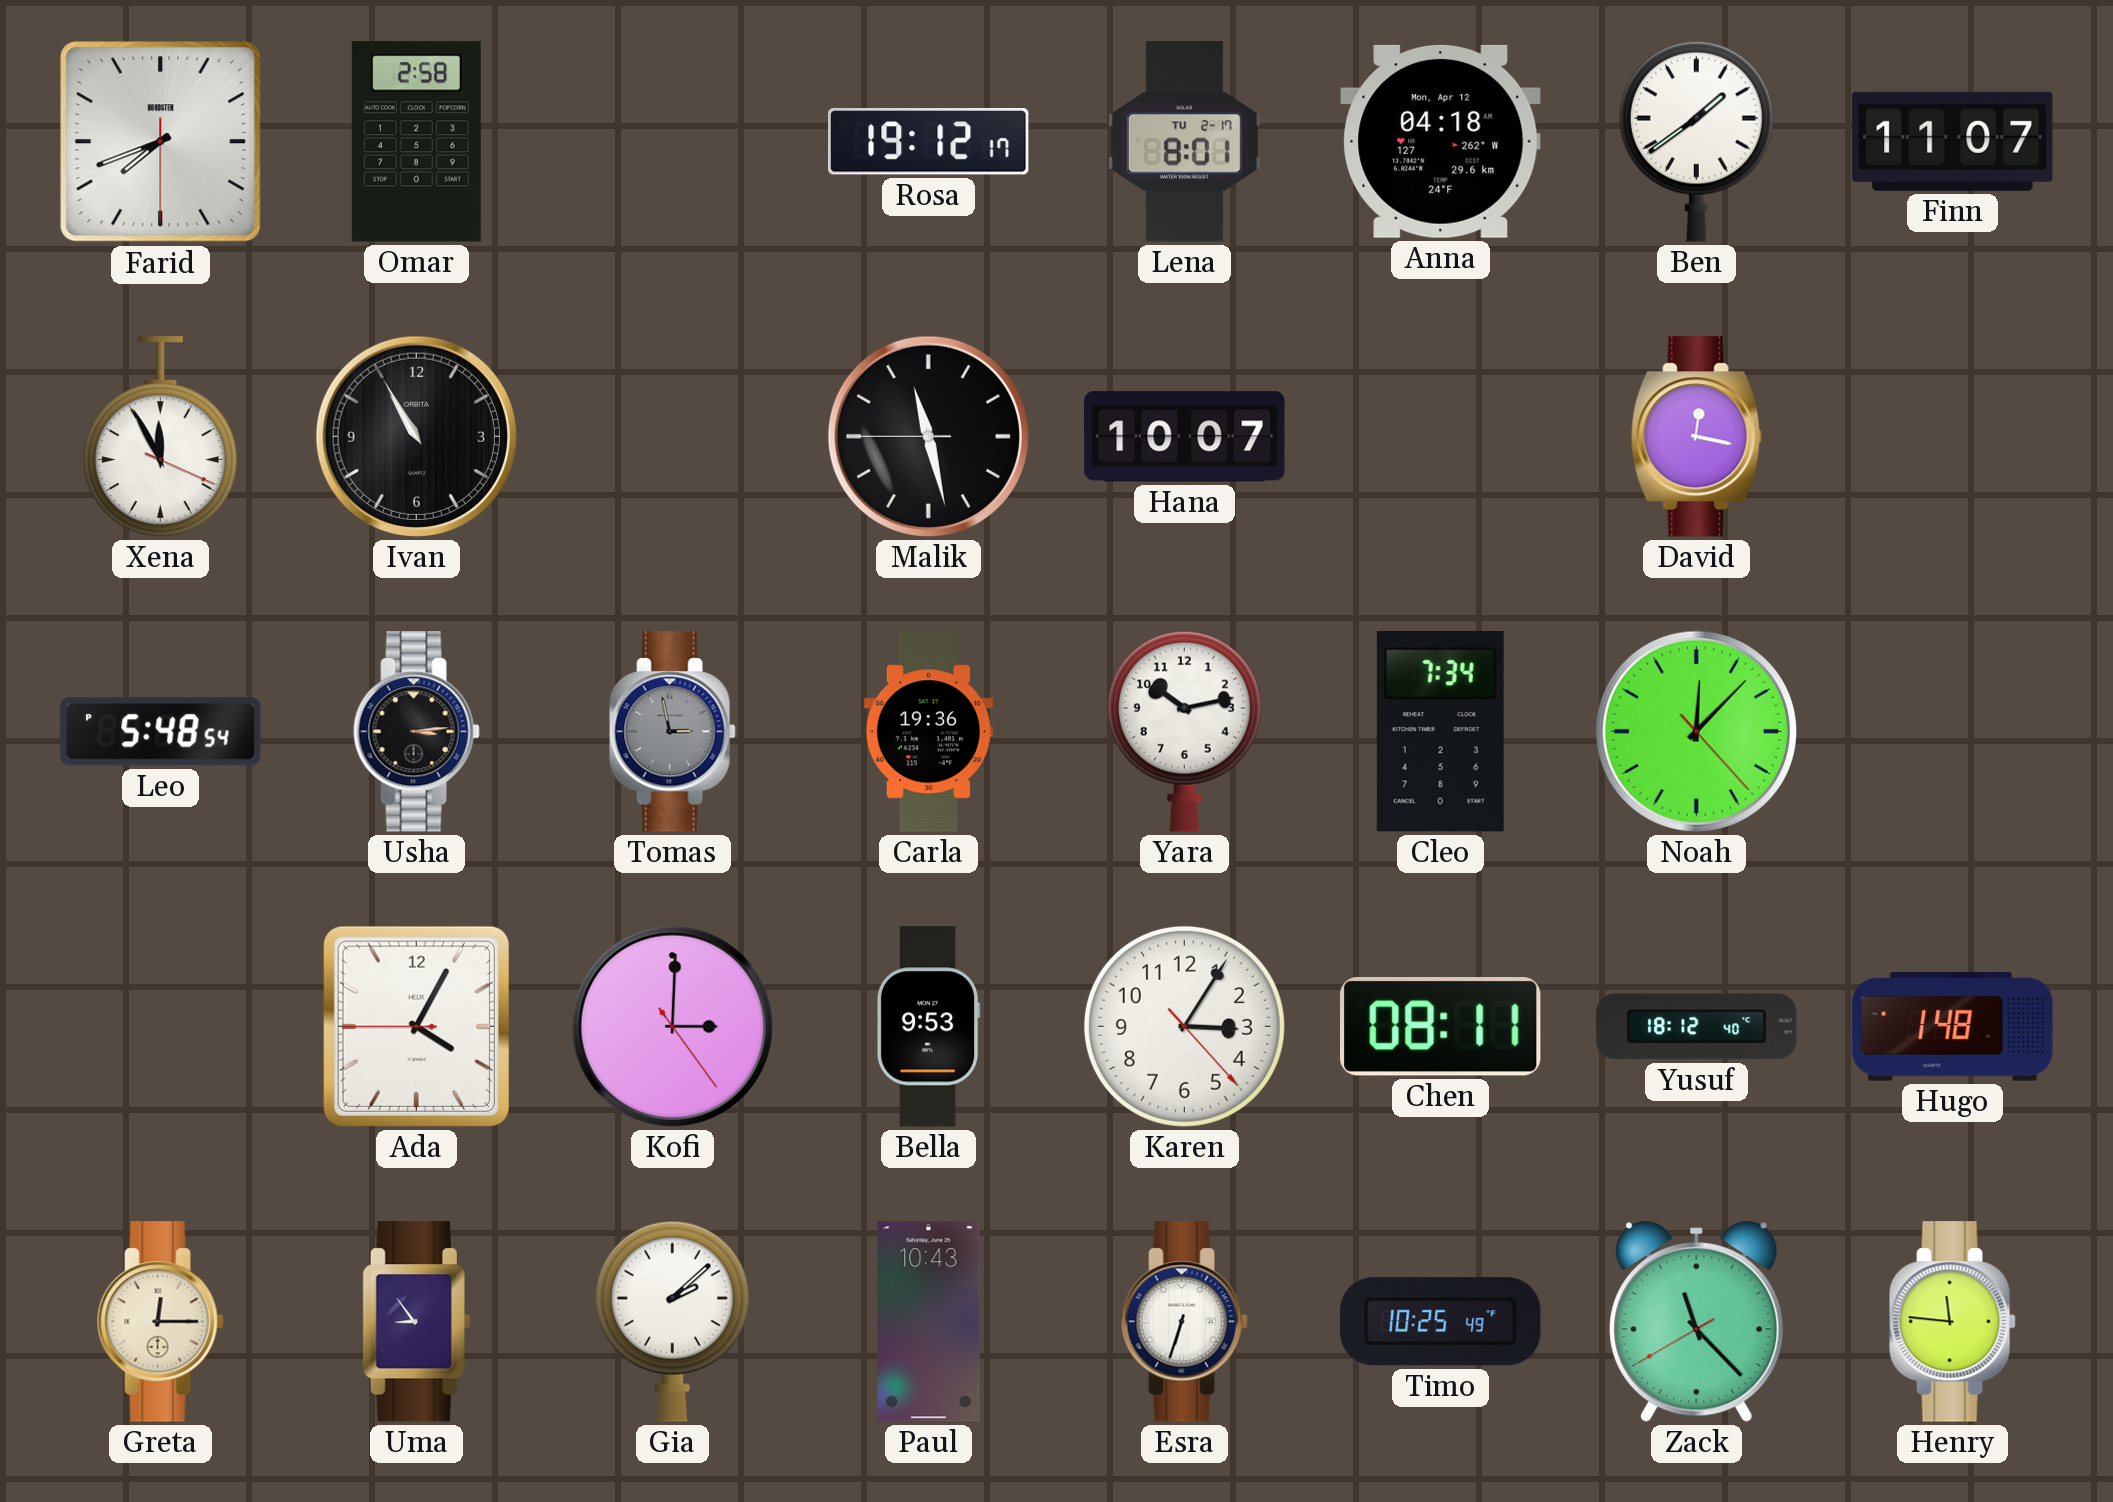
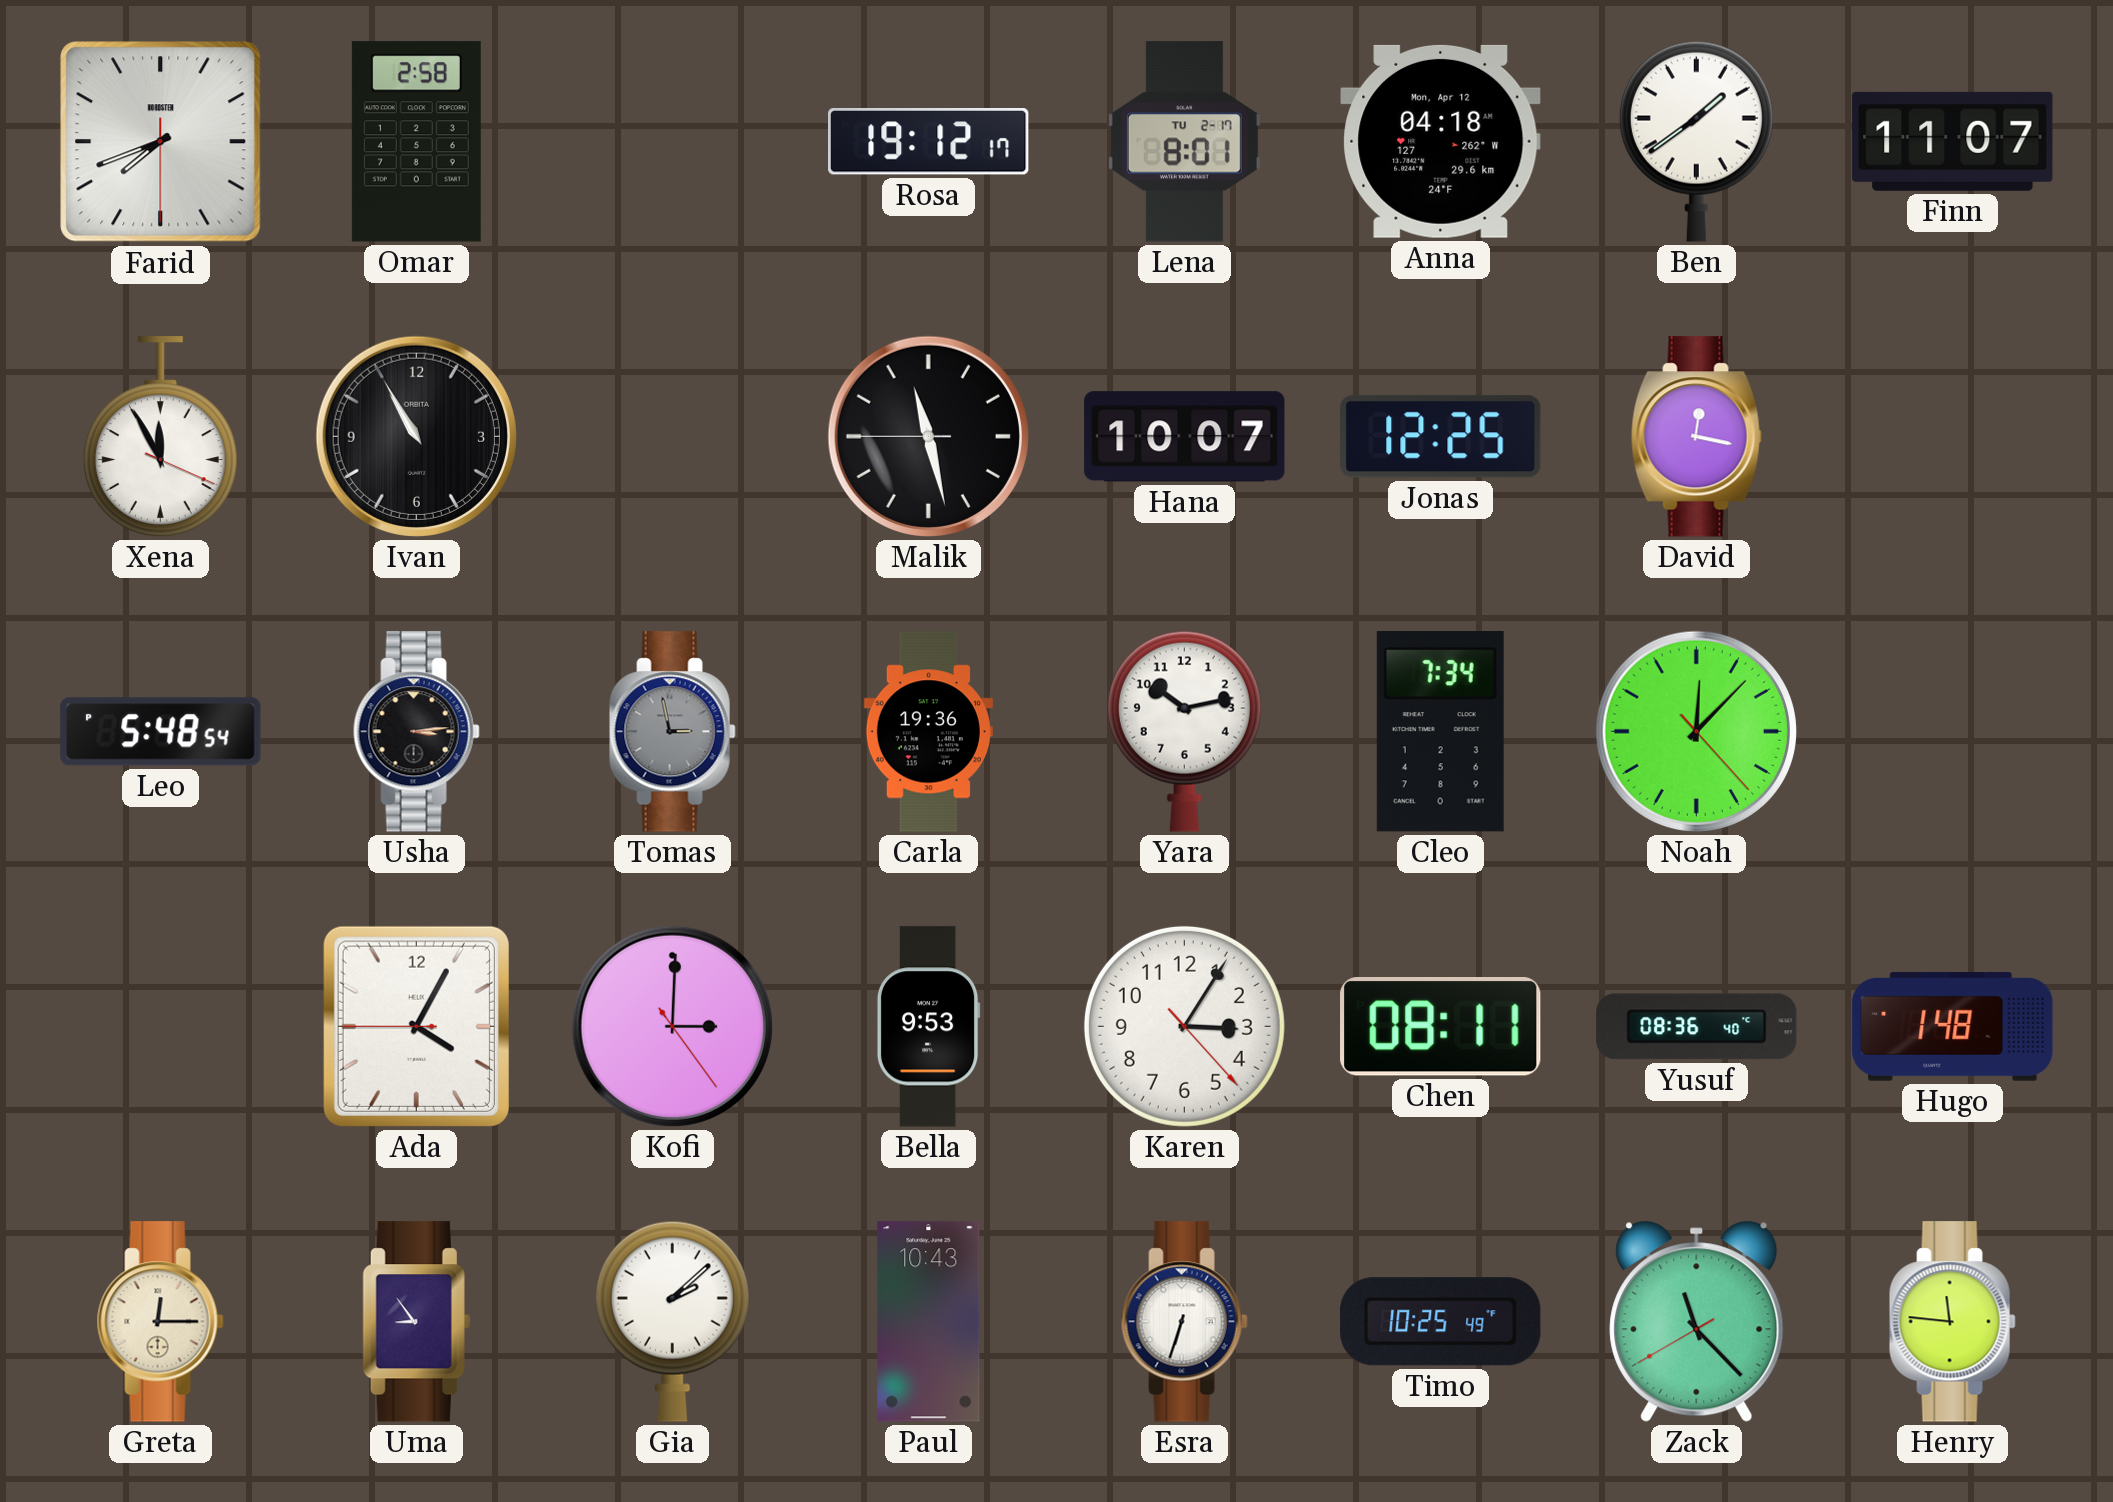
Jonas: none -> 12:25
Yusuf: 18:12 -> 08:36
